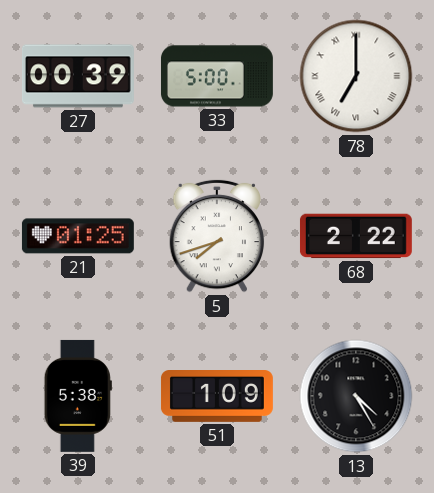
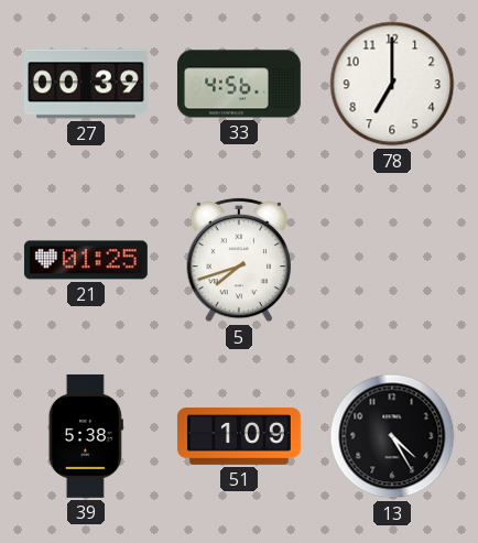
33: 5:00 -> 4:56
78 numerals: Roman -> Arabic
68: 2:22 -> none
